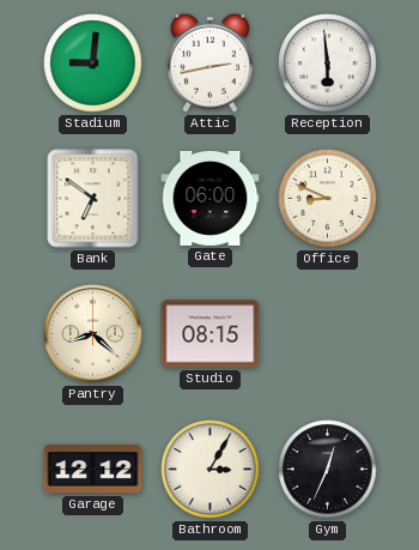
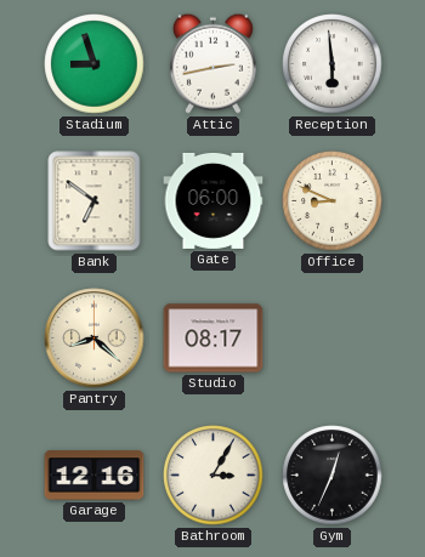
Stadium: 9:01 -> 8:57
Studio: 08:15 -> 08:17
Garage: 12:12 -> 12:16
